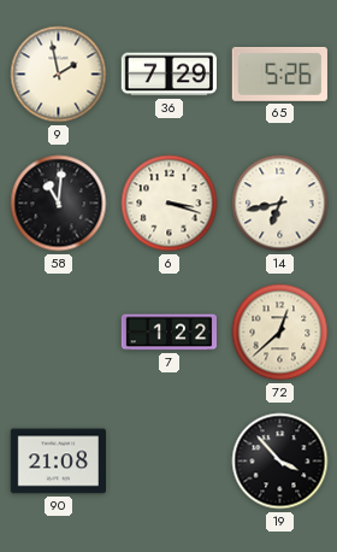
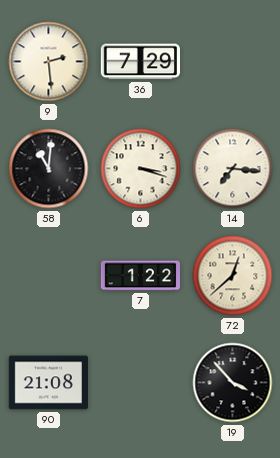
9: 1:58 -> 2:29
65: 5:26 -> none
14: 6:43 -> 7:16
